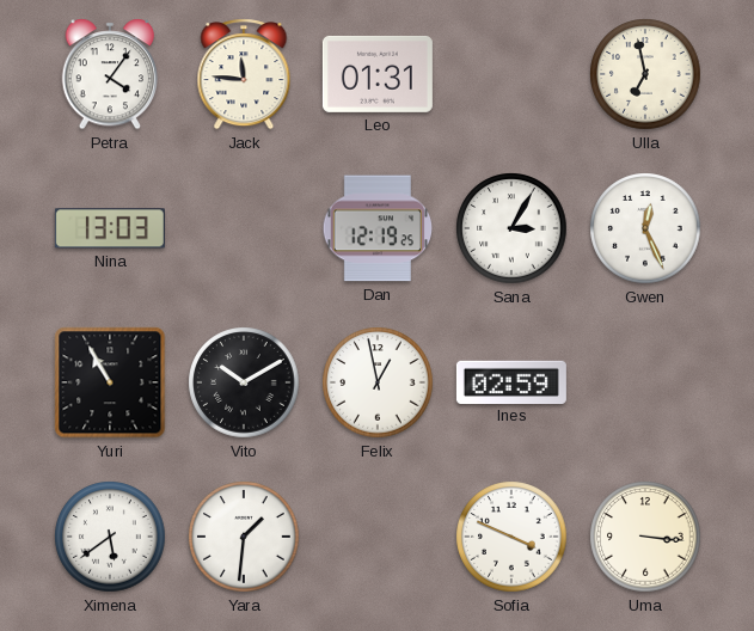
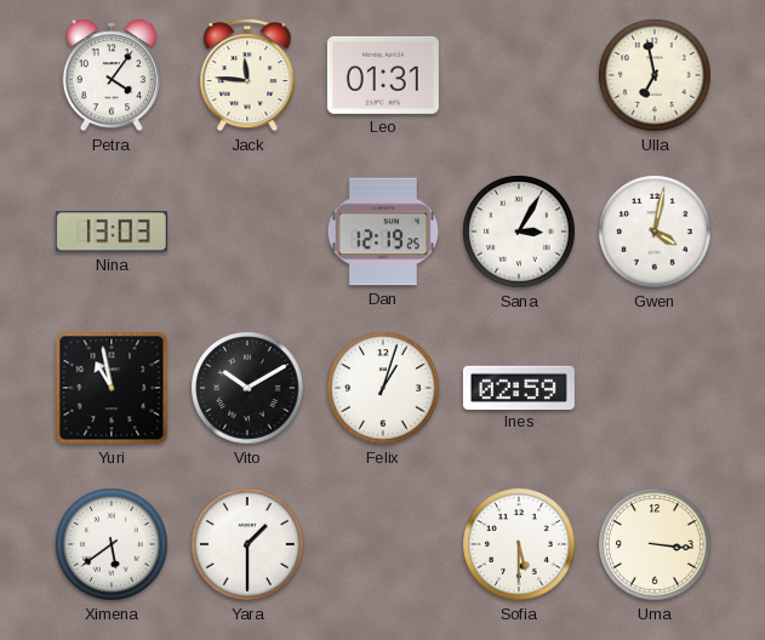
Gwen: 12:26 -> 4:02
Yuri: 10:55 -> 10:58
Felix: 12:58 -> 1:03
Yara: 1:31 -> 1:30
Sofia: 3:49 -> 5:30
